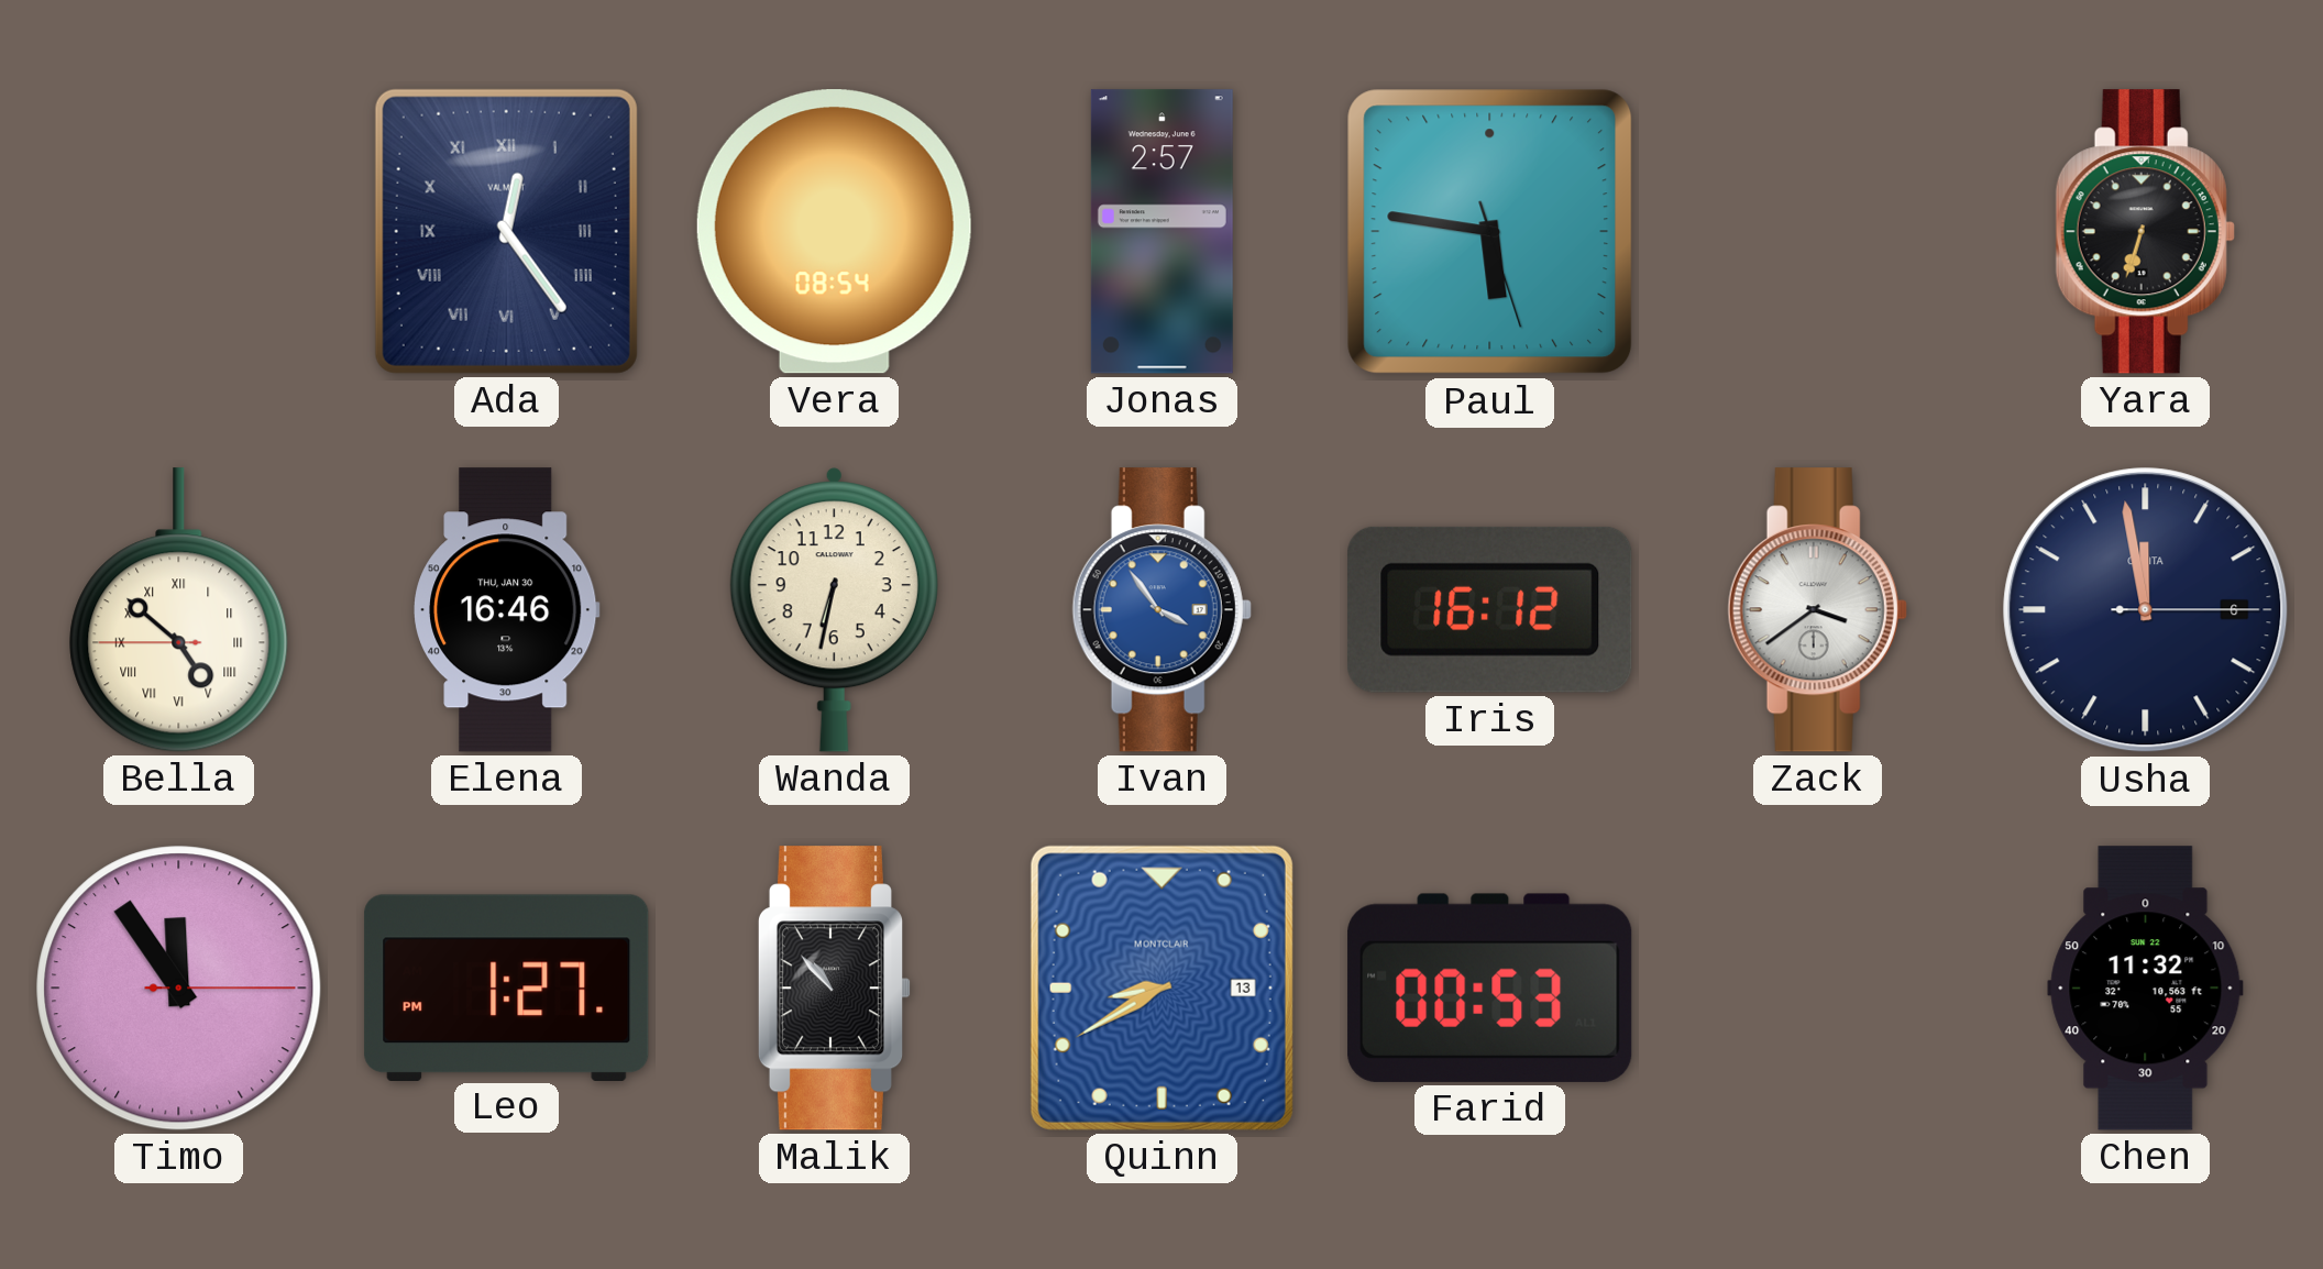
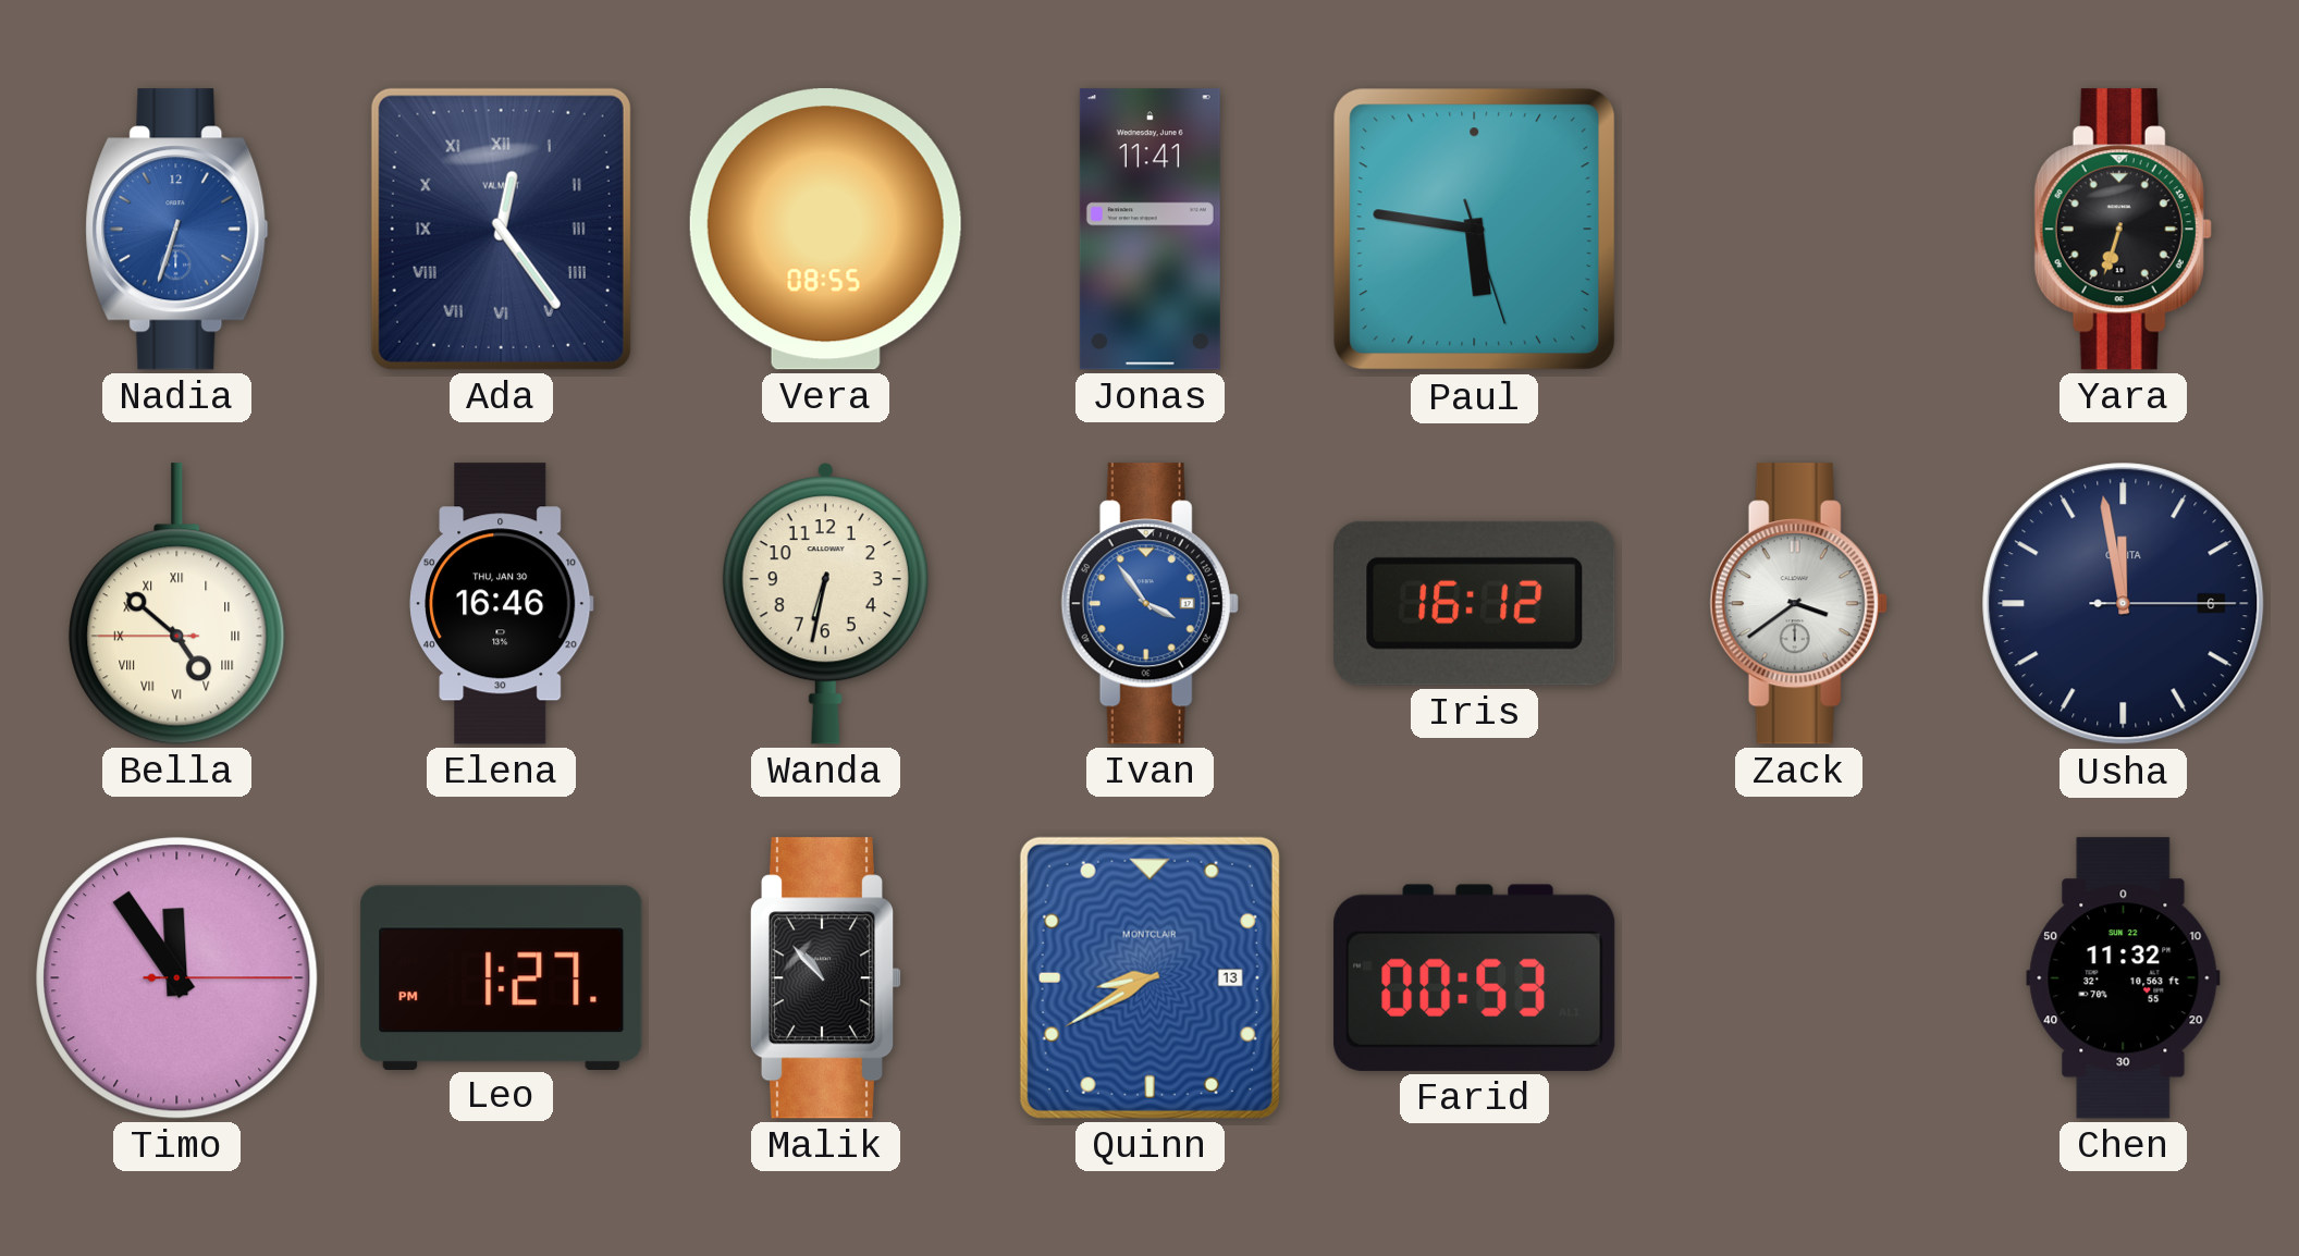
Nadia: none -> 6:33
Vera: 08:54 -> 08:55
Jonas: 2:57 -> 11:41
